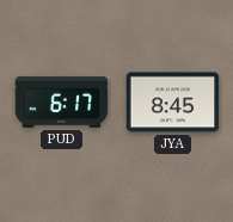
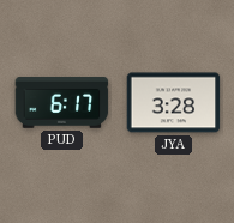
JYA: 8:45 -> 3:28
